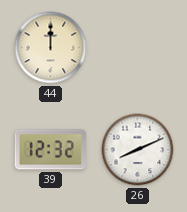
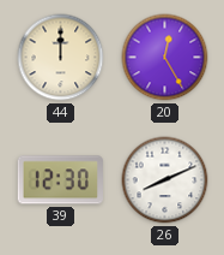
20: none -> 12:25
39: 12:32 -> 12:30
